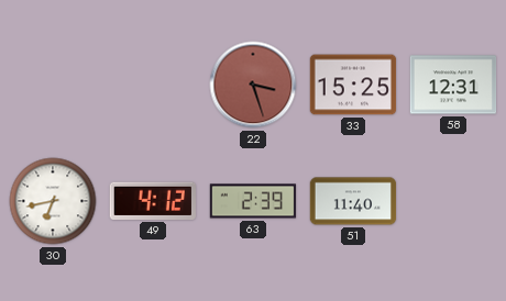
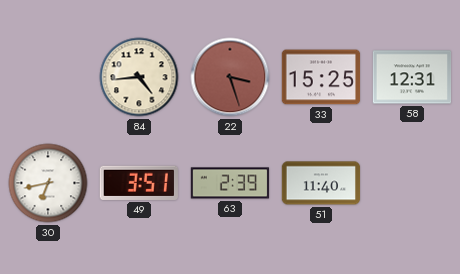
84: none -> 4:44
49: 4:12 -> 3:51
